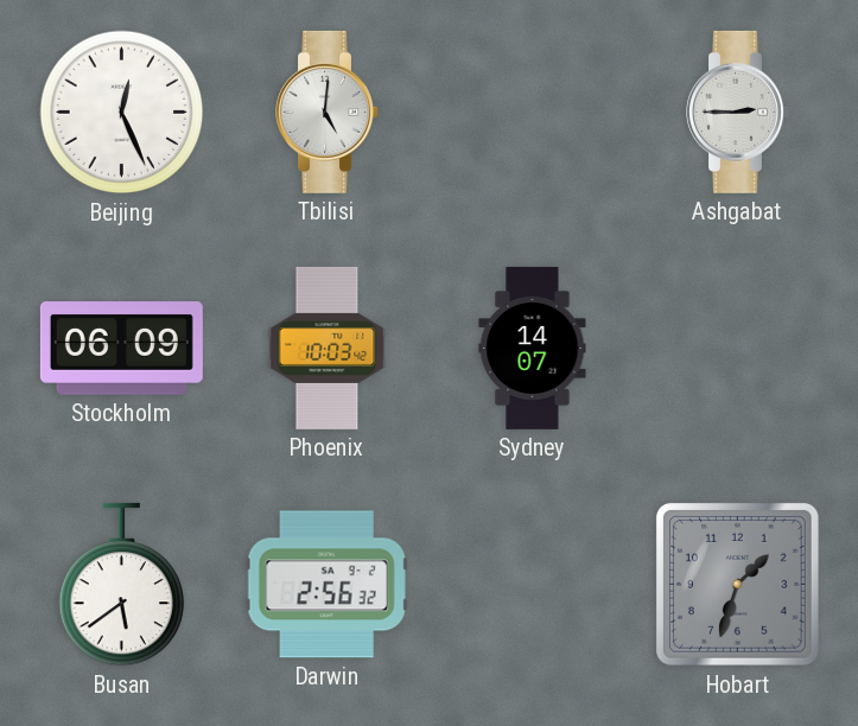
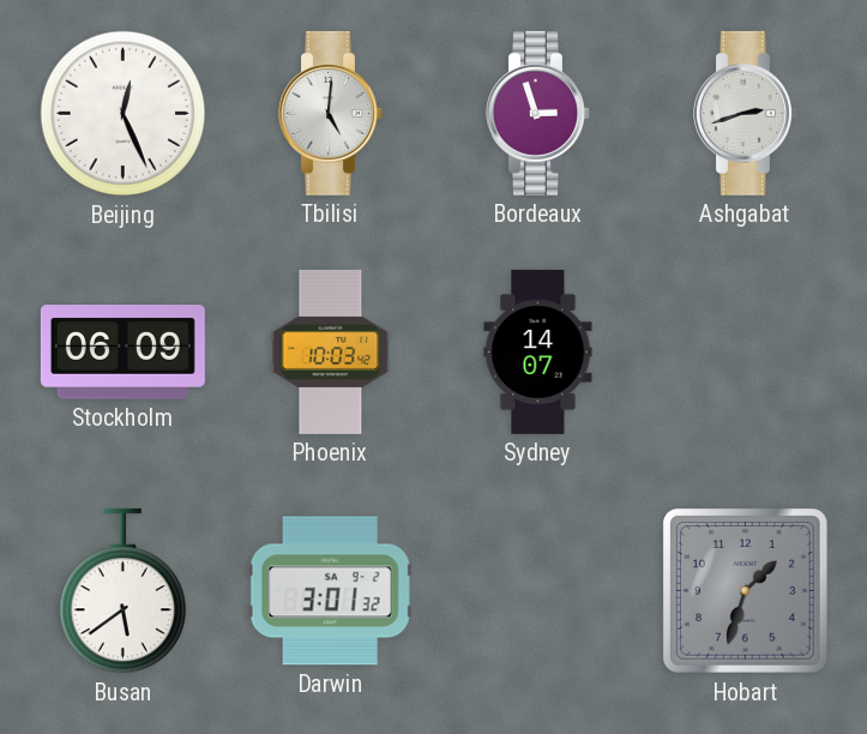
Bordeaux: none -> 2:57
Ashgabat: 2:45 -> 2:42
Darwin: 2:56 -> 3:01
